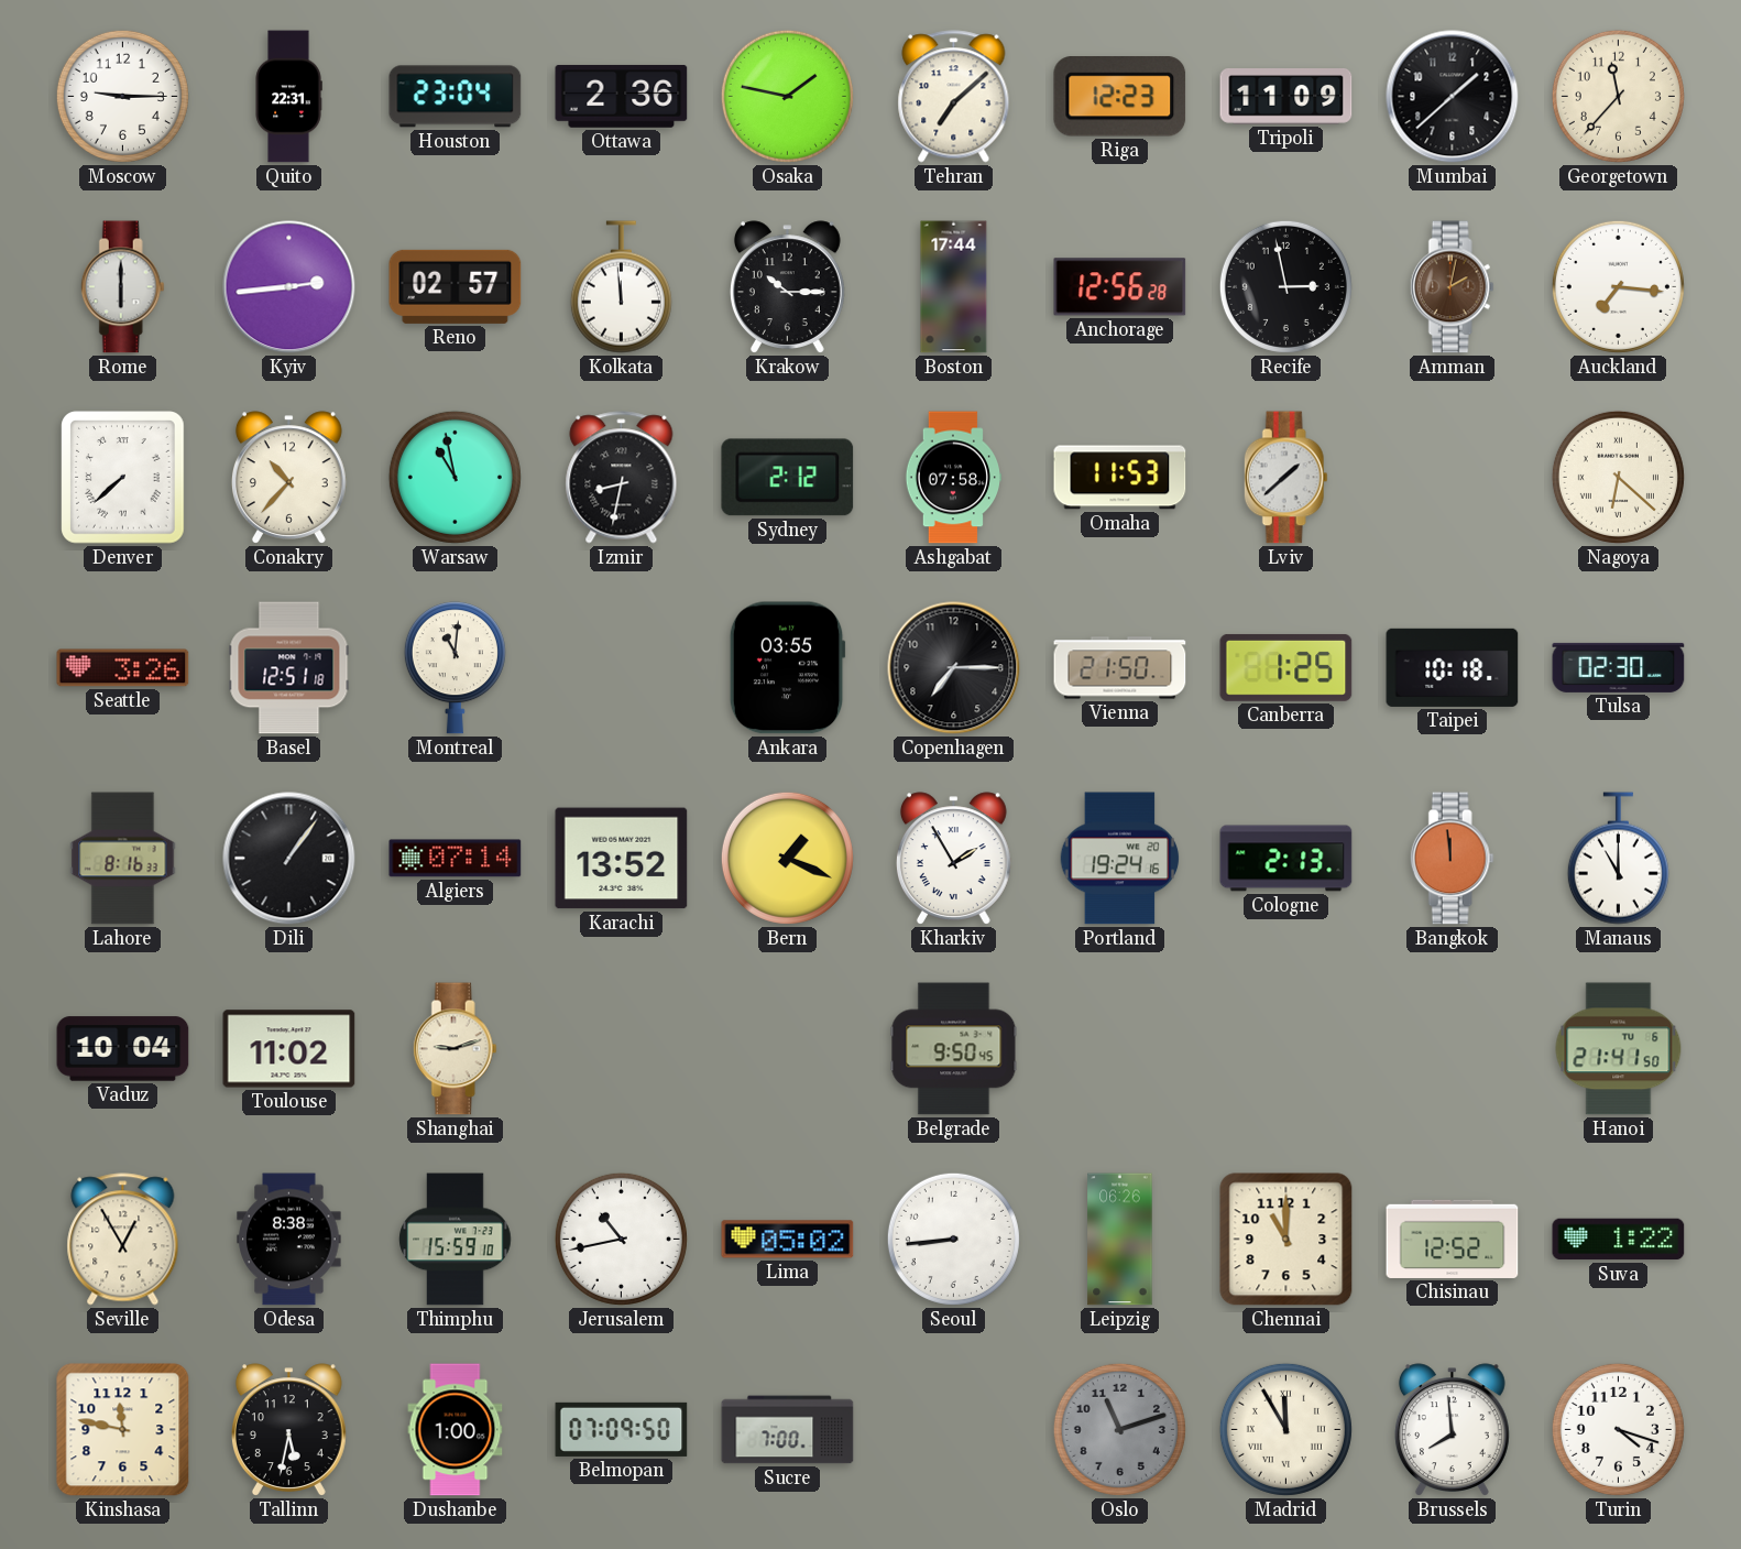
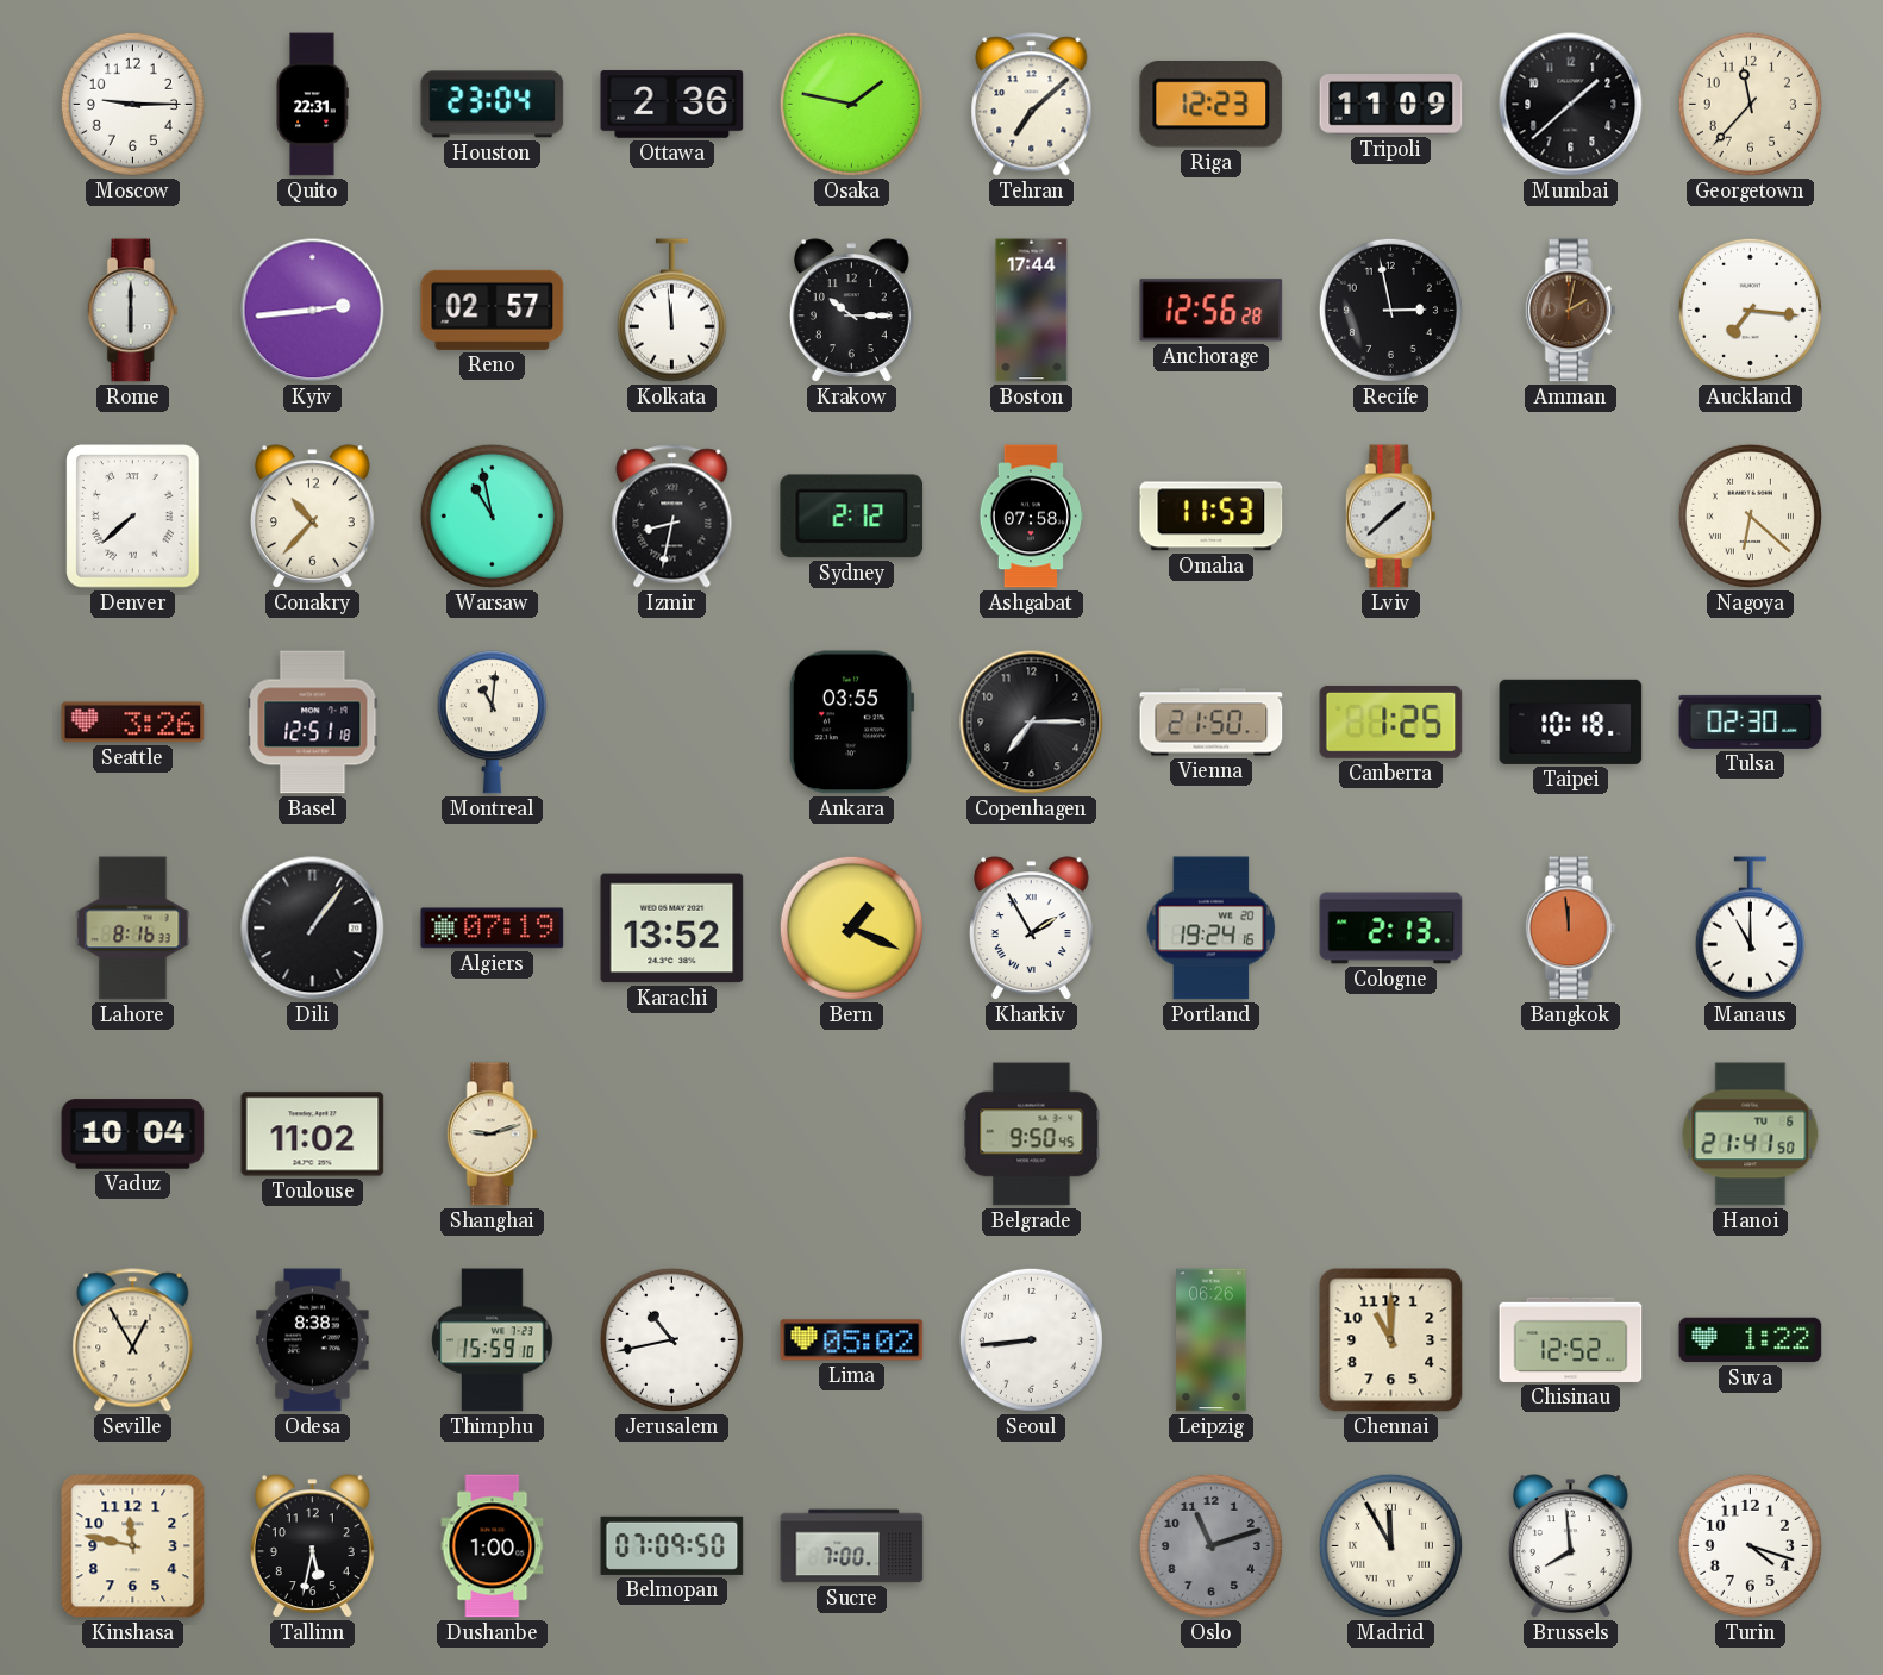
Algiers: 07:14 -> 07:19
